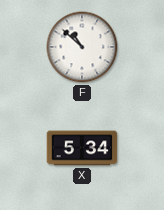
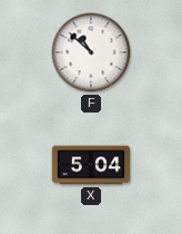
X: 5:34 -> 5:04
